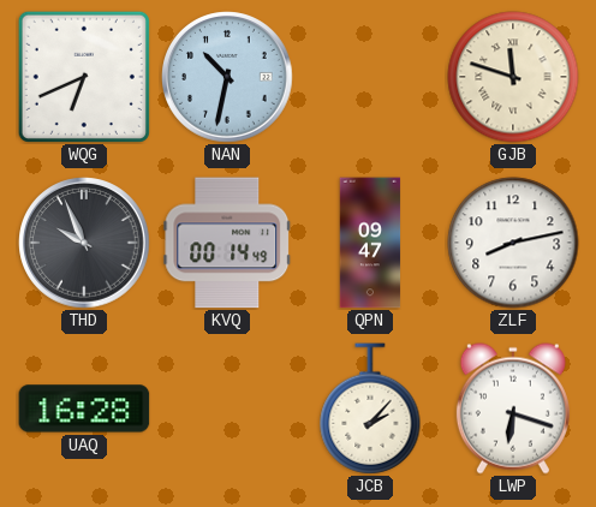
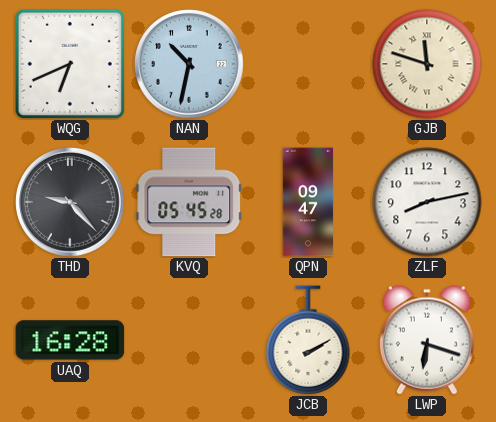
THD: 9:56 -> 9:23
KVQ: 00:14 -> 05:45
JCB: 2:07 -> 2:10
